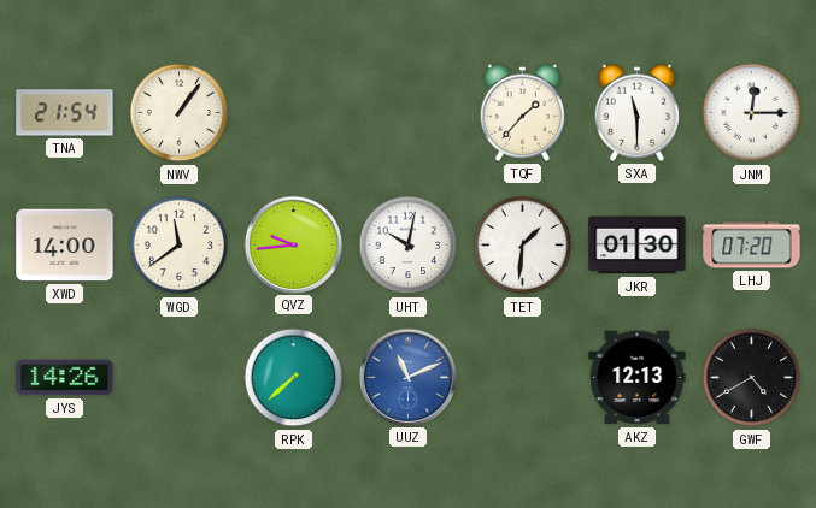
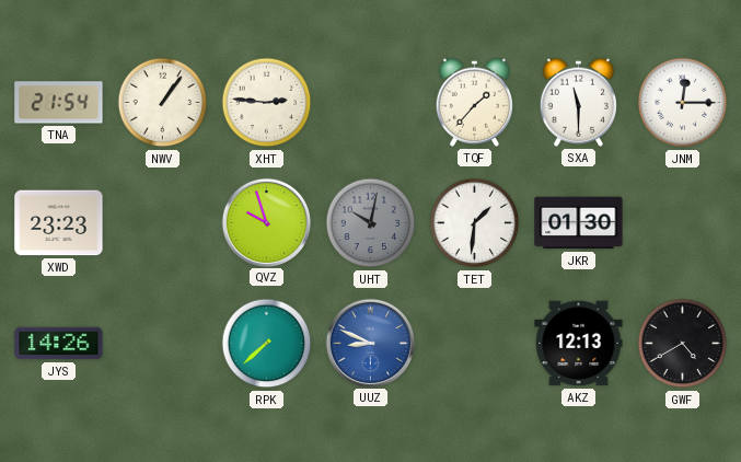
XHT: none -> 2:46
XWD: 14:00 -> 23:23
WGD: 11:39 -> none
QVZ: 9:44 -> 9:57
UHT dial: white -> grey
LHJ: 07:20 -> none
UUZ: 11:11 -> 8:49
